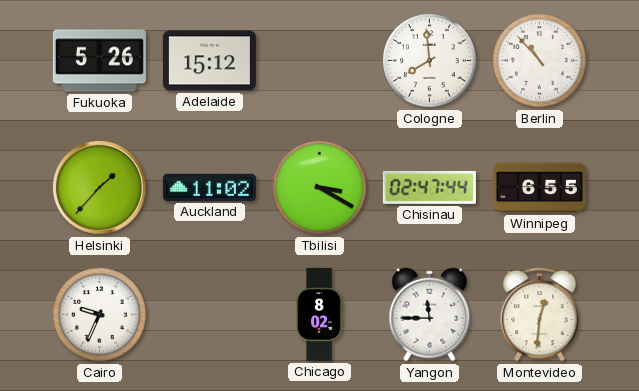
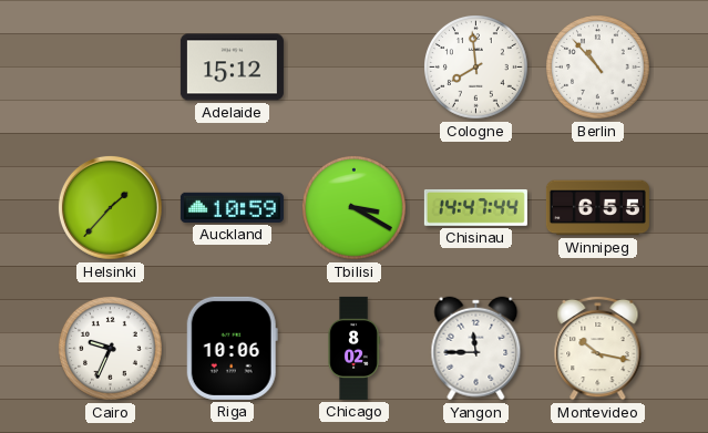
Fukuoka: 5:26 -> none
Auckland: 11:02 -> 10:59
Chisinau: 02:47 -> 14:47
Riga: none -> 10:06
Montevideo: 12:31 -> 10:17
